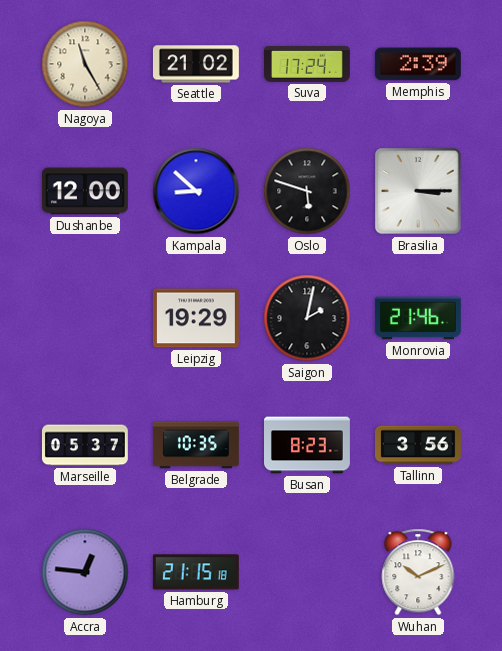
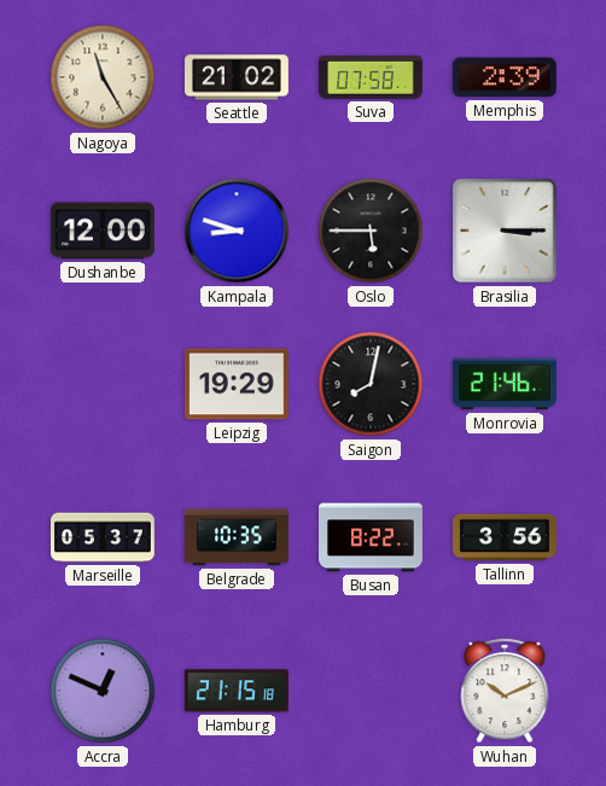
Suva: 17:24 -> 07:58
Kampala: 8:52 -> 8:48
Oslo: 5:48 -> 5:45
Saigon: 2:02 -> 8:02
Busan: 8:23 -> 8:22
Accra: 12:46 -> 12:49
